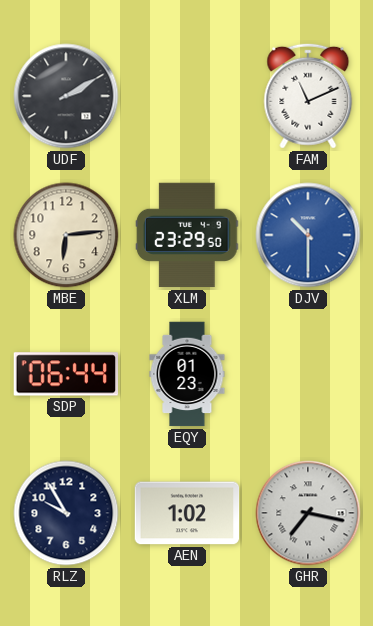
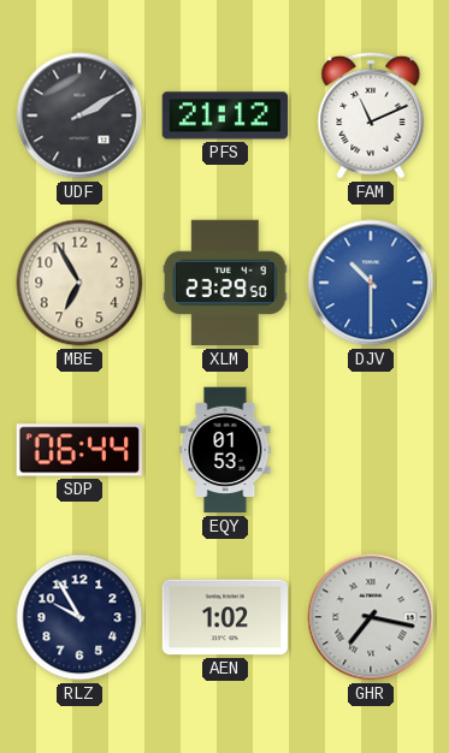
PFS: none -> 21:12
MBE: 6:14 -> 6:55
EQY: 01:23 -> 01:53
